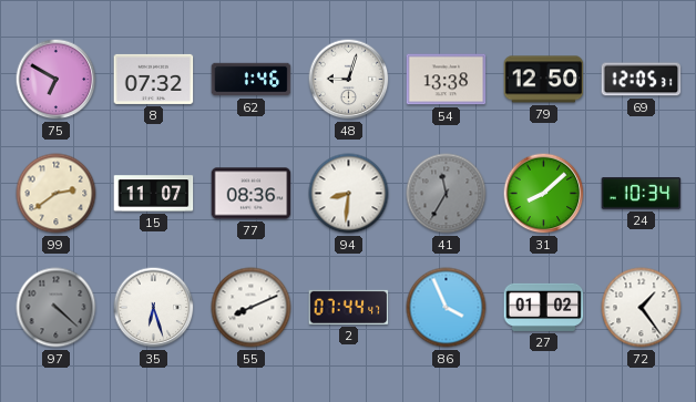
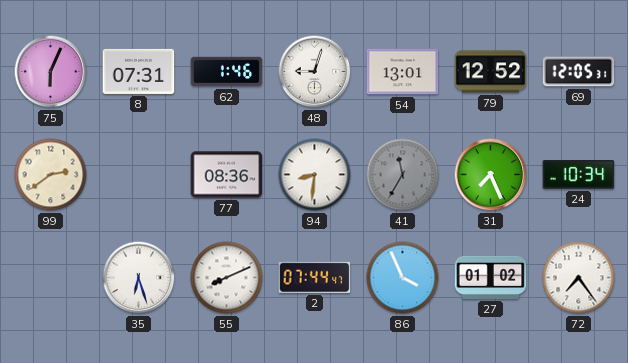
75: 6:50 -> 6:04
8: 07:32 -> 07:31
54: 13:38 -> 13:01
79: 12:50 -> 12:52
15: 11:07 -> none
31: 8:08 -> 7:26
97: 4:22 -> none
72: 1:24 -> 7:24
